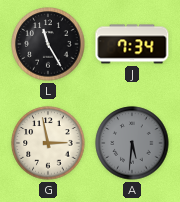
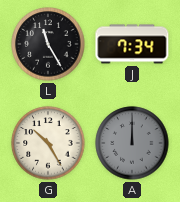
G: 2:58 -> 10:25
A: 5:31 -> 12:00
